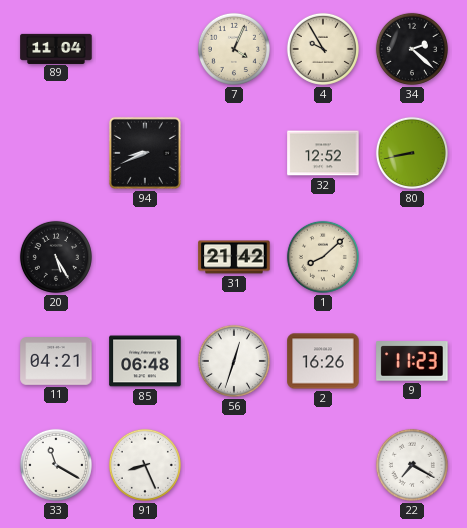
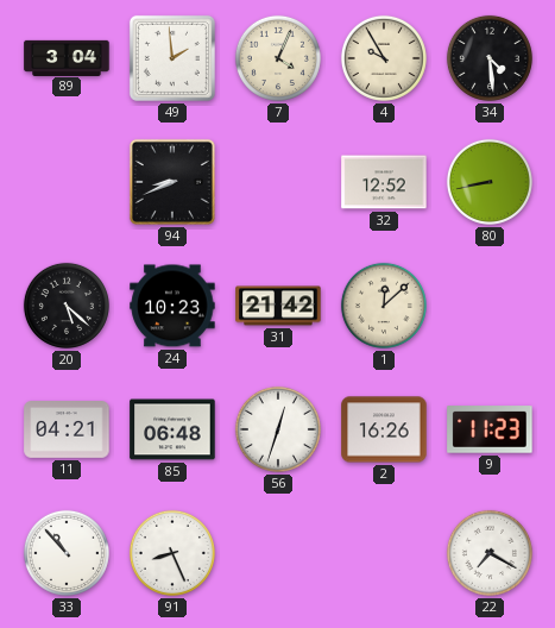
89: 11:04 -> 3:04
49: none -> 1:59
34: 2:22 -> 4:29
20: 5:25 -> 5:22
24: none -> 10:23
1: 8:08 -> 12:08
33: 11:20 -> 10:53
